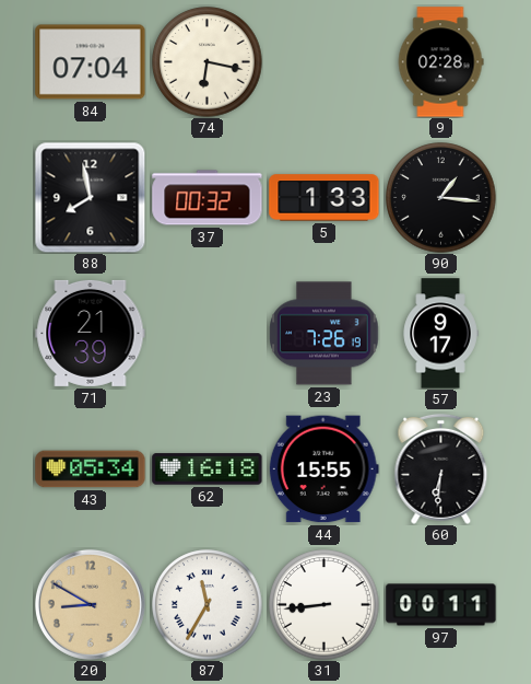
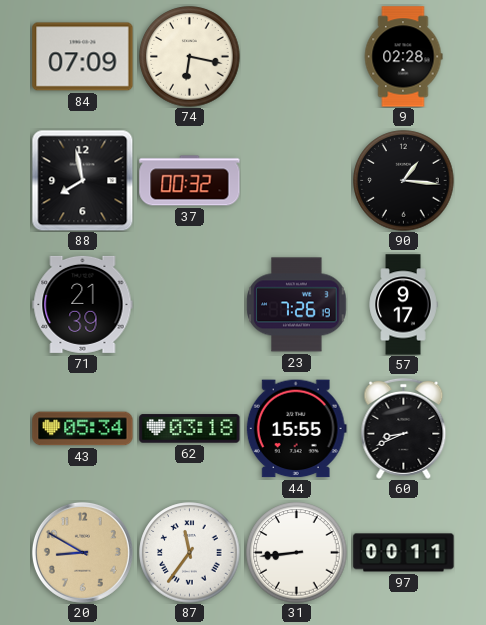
84: 07:04 -> 07:09
5: 1:33 -> none
62: 16:18 -> 03:18
60: 6:31 -> 8:41
87: 11:35 -> 11:36
